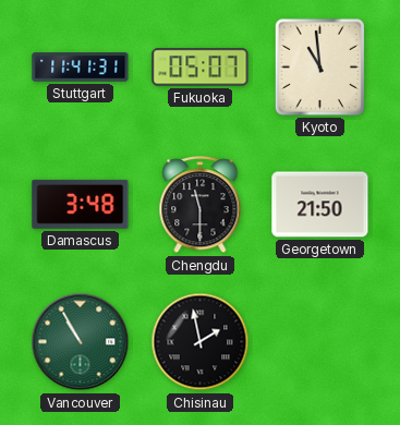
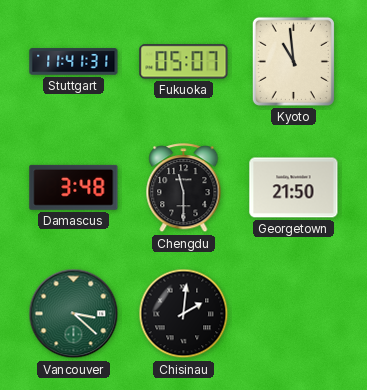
Vancouver: 10:55 -> 3:22
Chisinau: 1:58 -> 2:01
